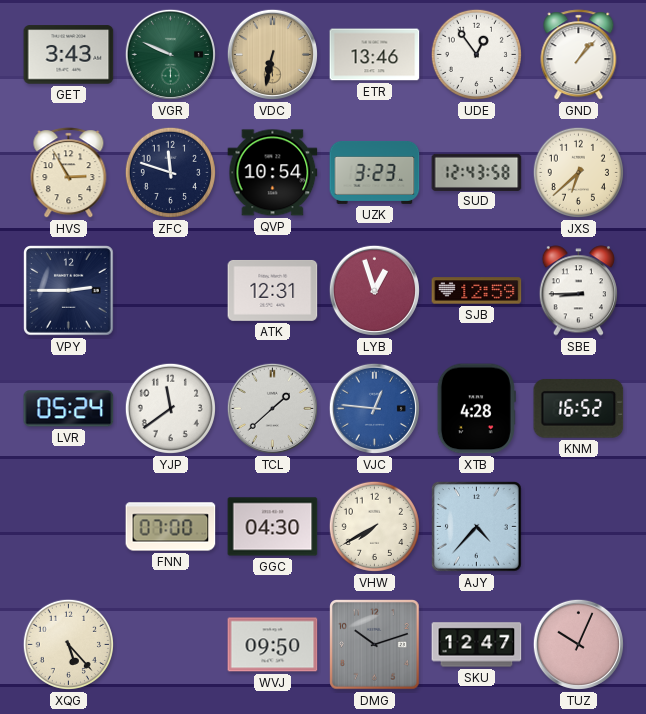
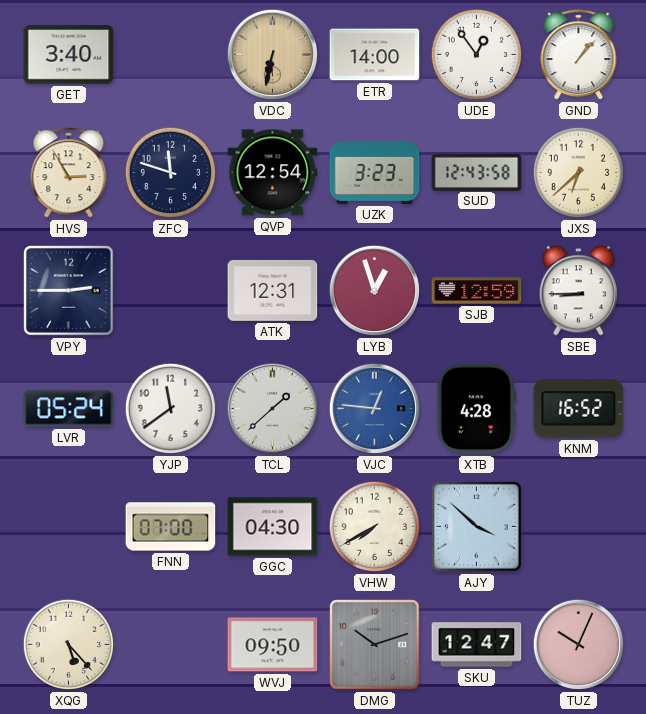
GET: 3:43 -> 3:40
VGR: 9:49 -> none
ETR: 13:46 -> 14:00
QVP: 10:54 -> 12:54
AJY: 4:37 -> 3:52
